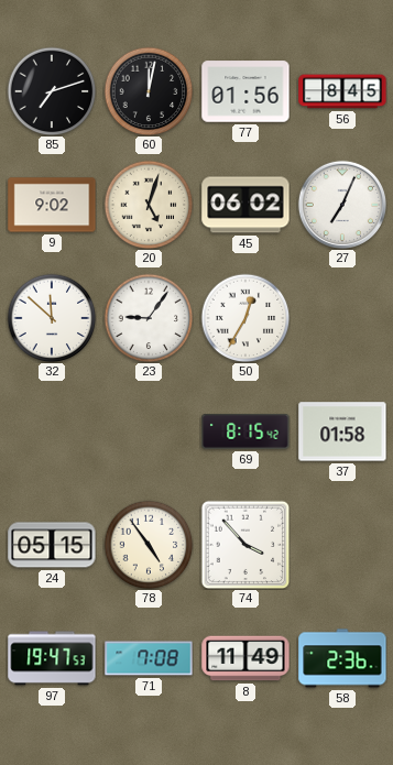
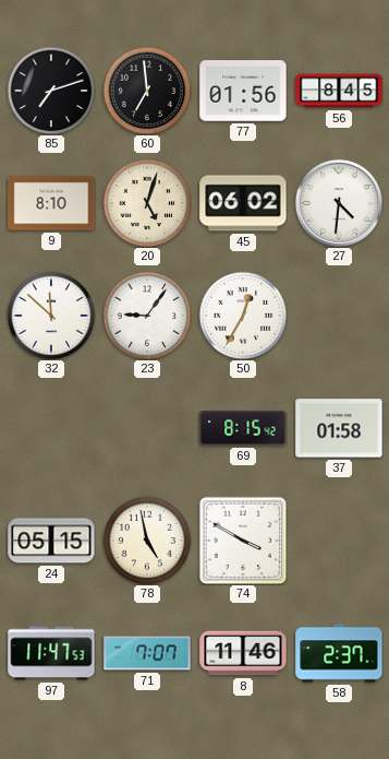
60: 12:02 -> 6:59
9: 9:02 -> 8:10
27: 7:04 -> 4:31
78: 4:54 -> 4:58
74: 3:53 -> 3:50
97: 19:47 -> 11:47
71: 7:08 -> 7:07
8: 11:49 -> 11:46
58: 2:36 -> 2:37
